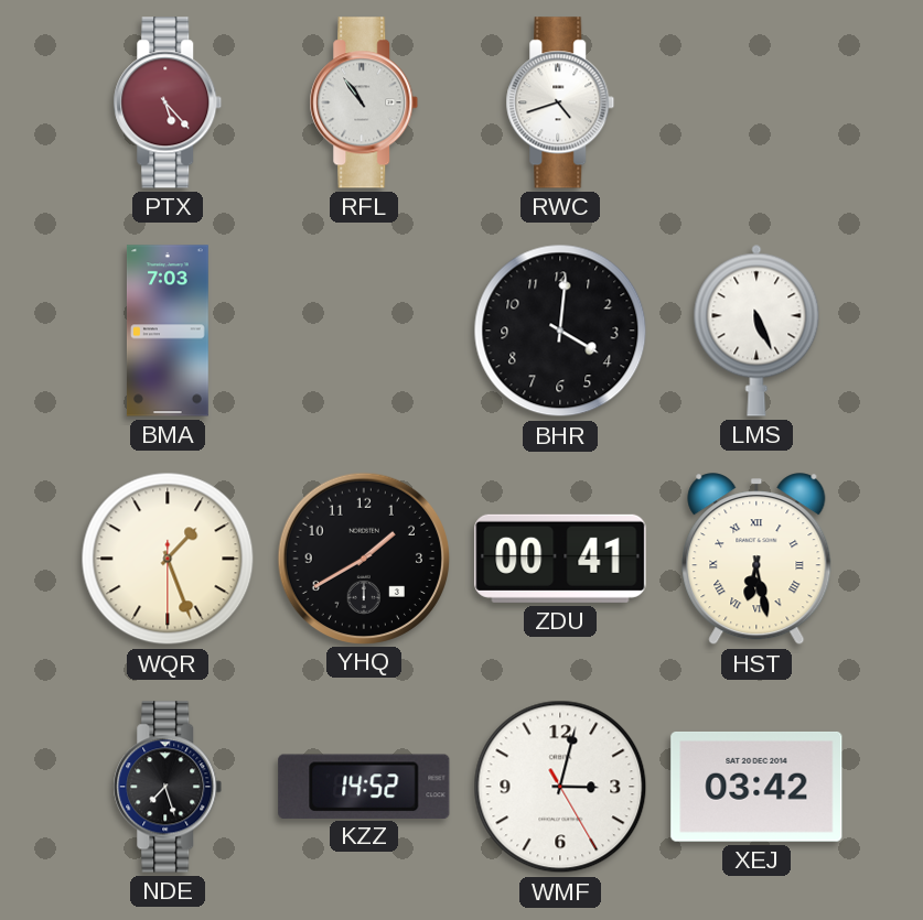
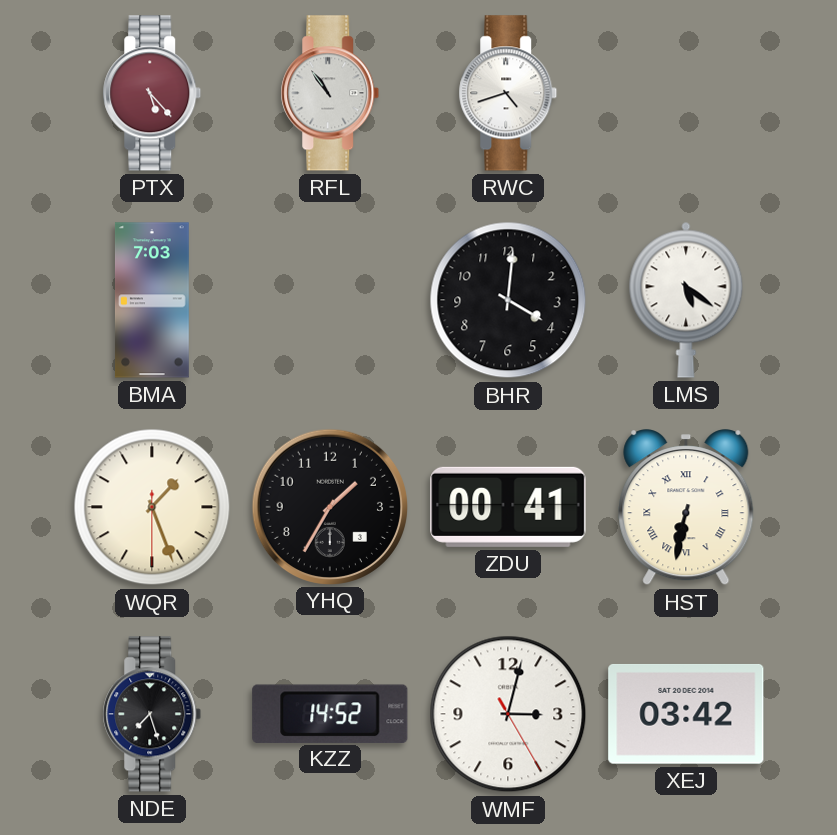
LMS: 5:26 -> 5:21
YHQ: 1:40 -> 1:35
HST: 6:28 -> 6:32
